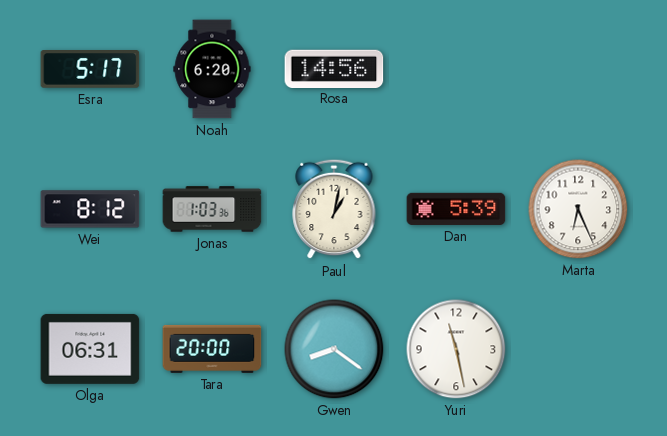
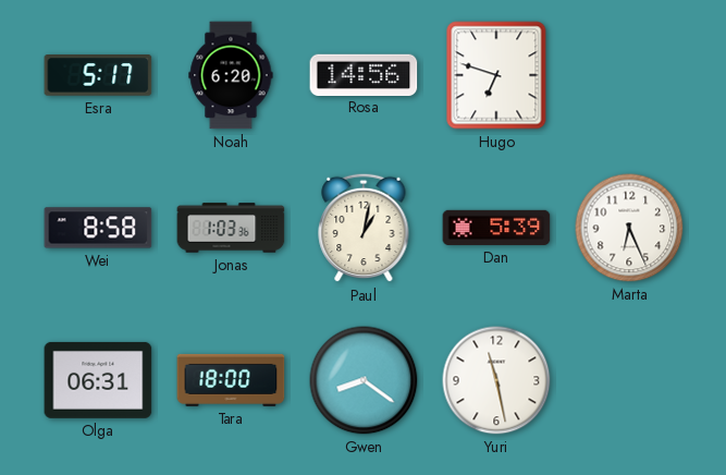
Hugo: none -> 6:48
Wei: 8:12 -> 8:58
Tara: 20:00 -> 18:00
